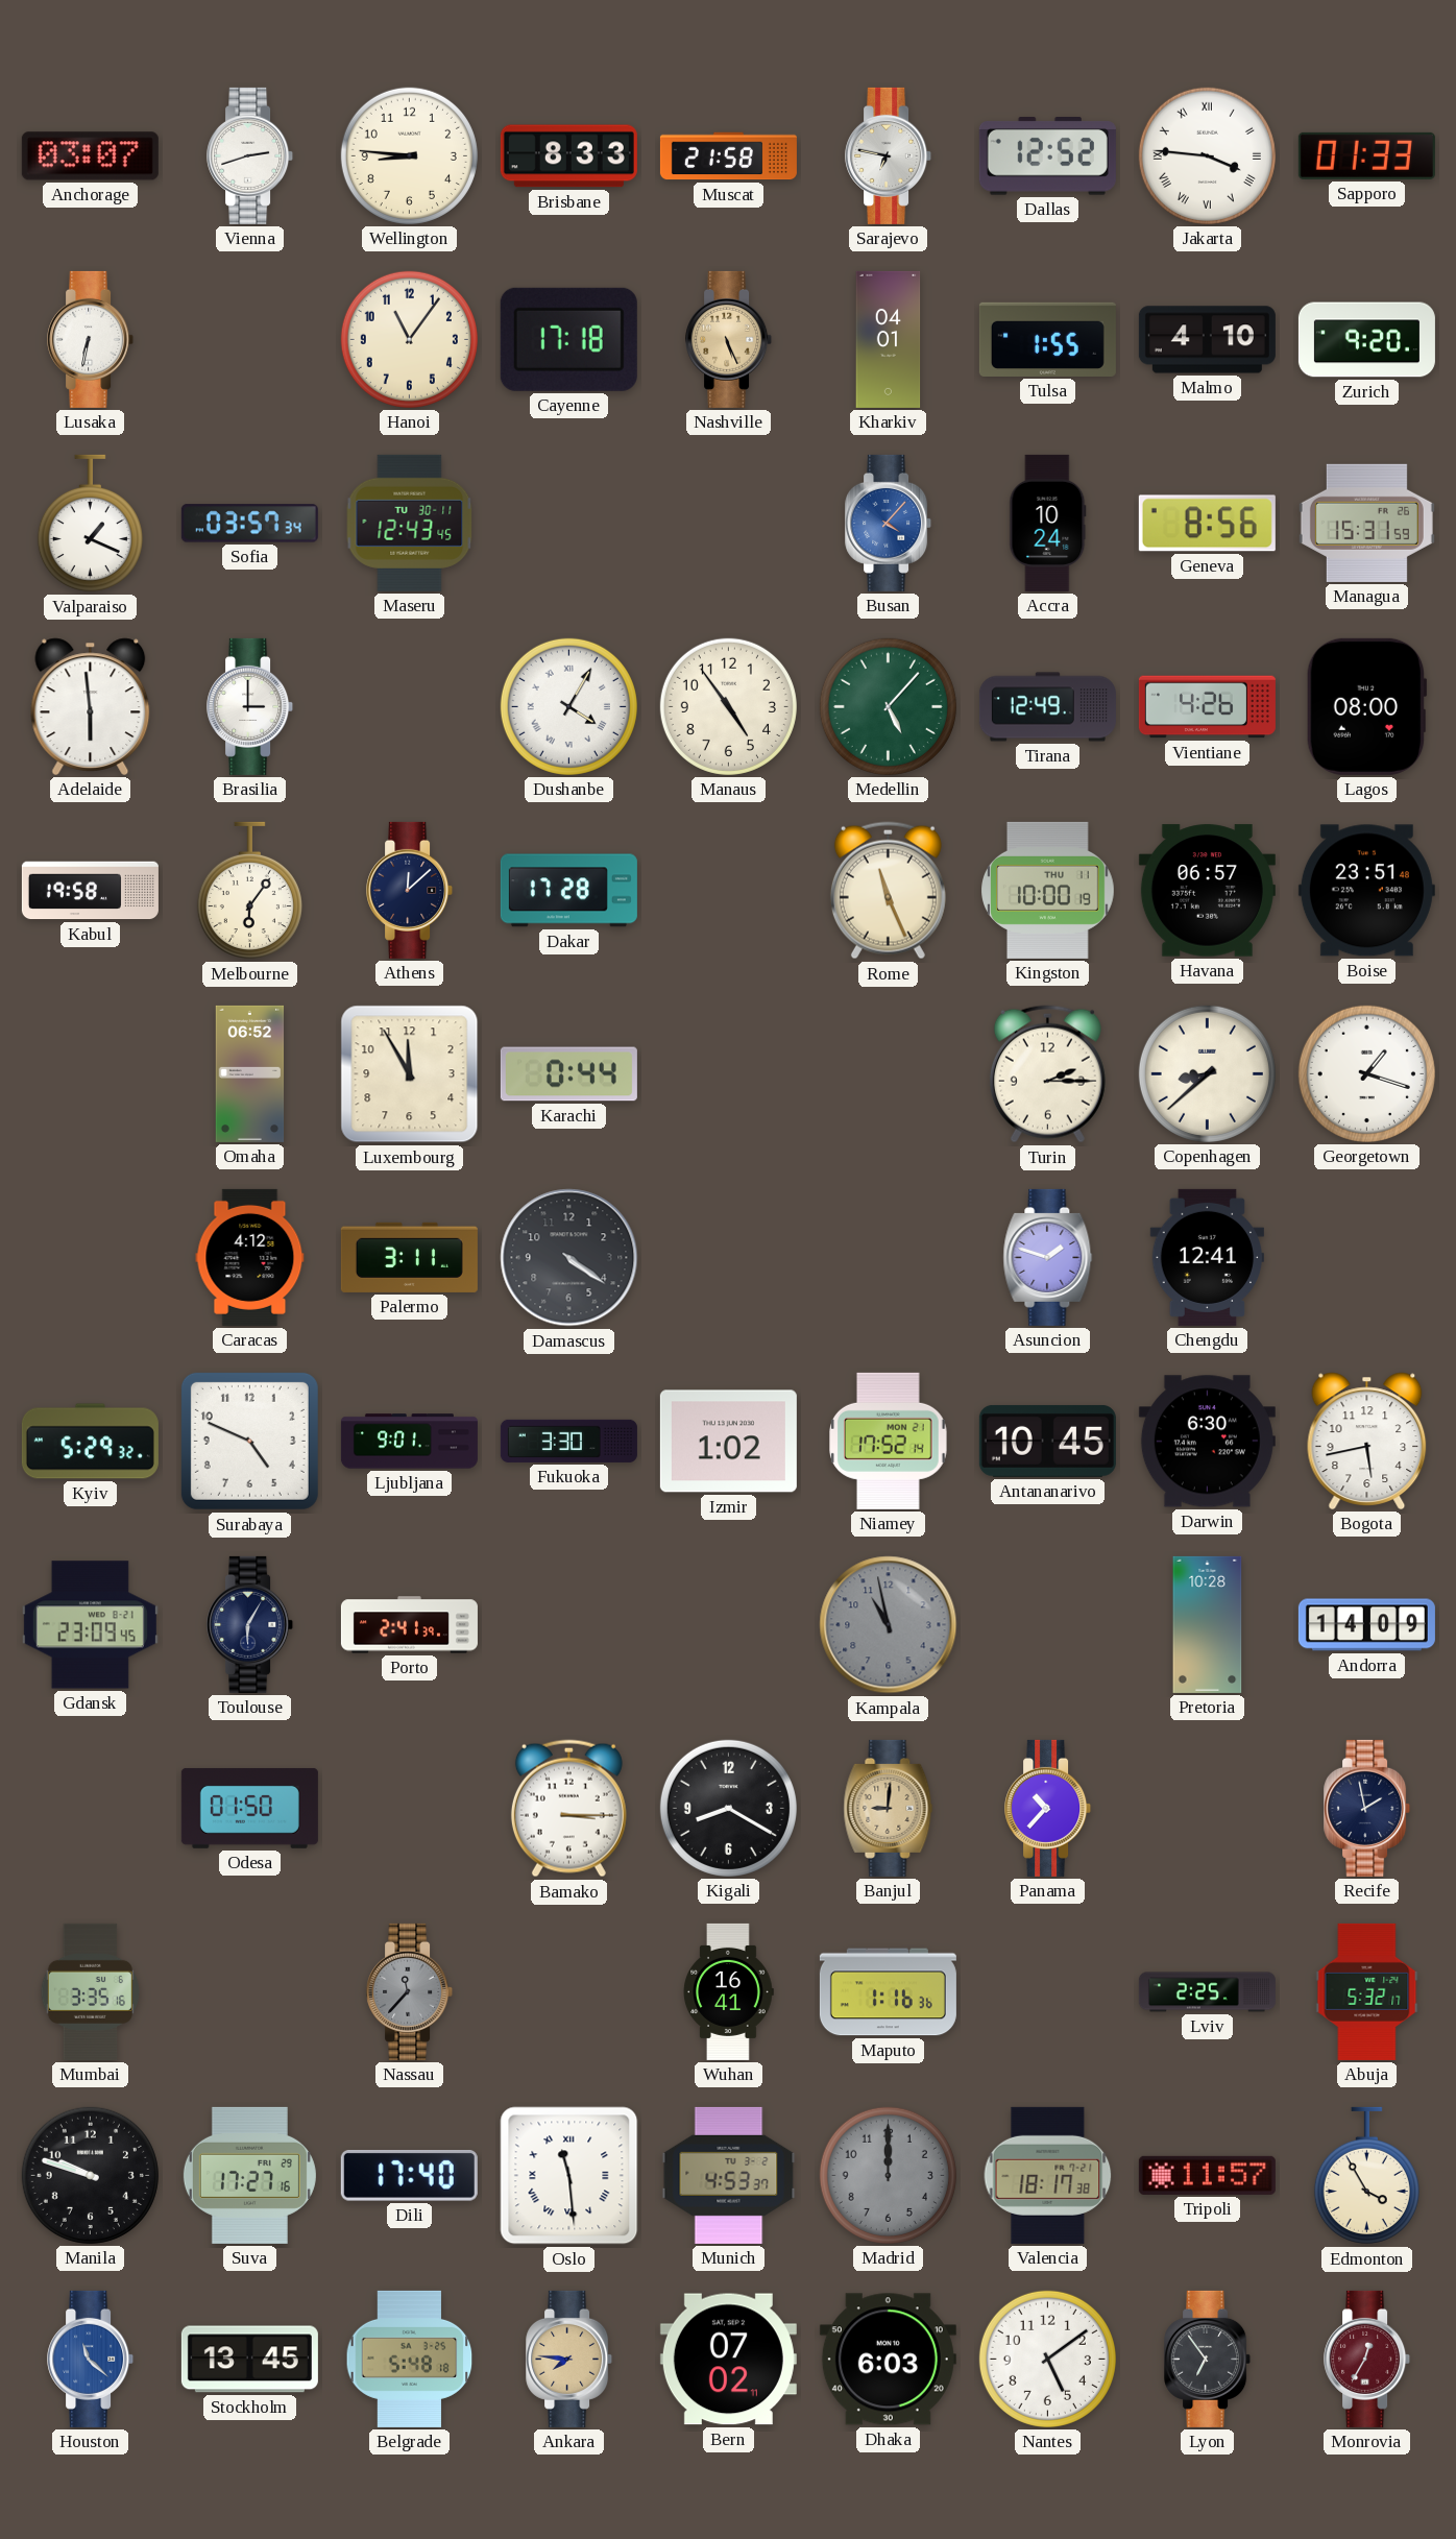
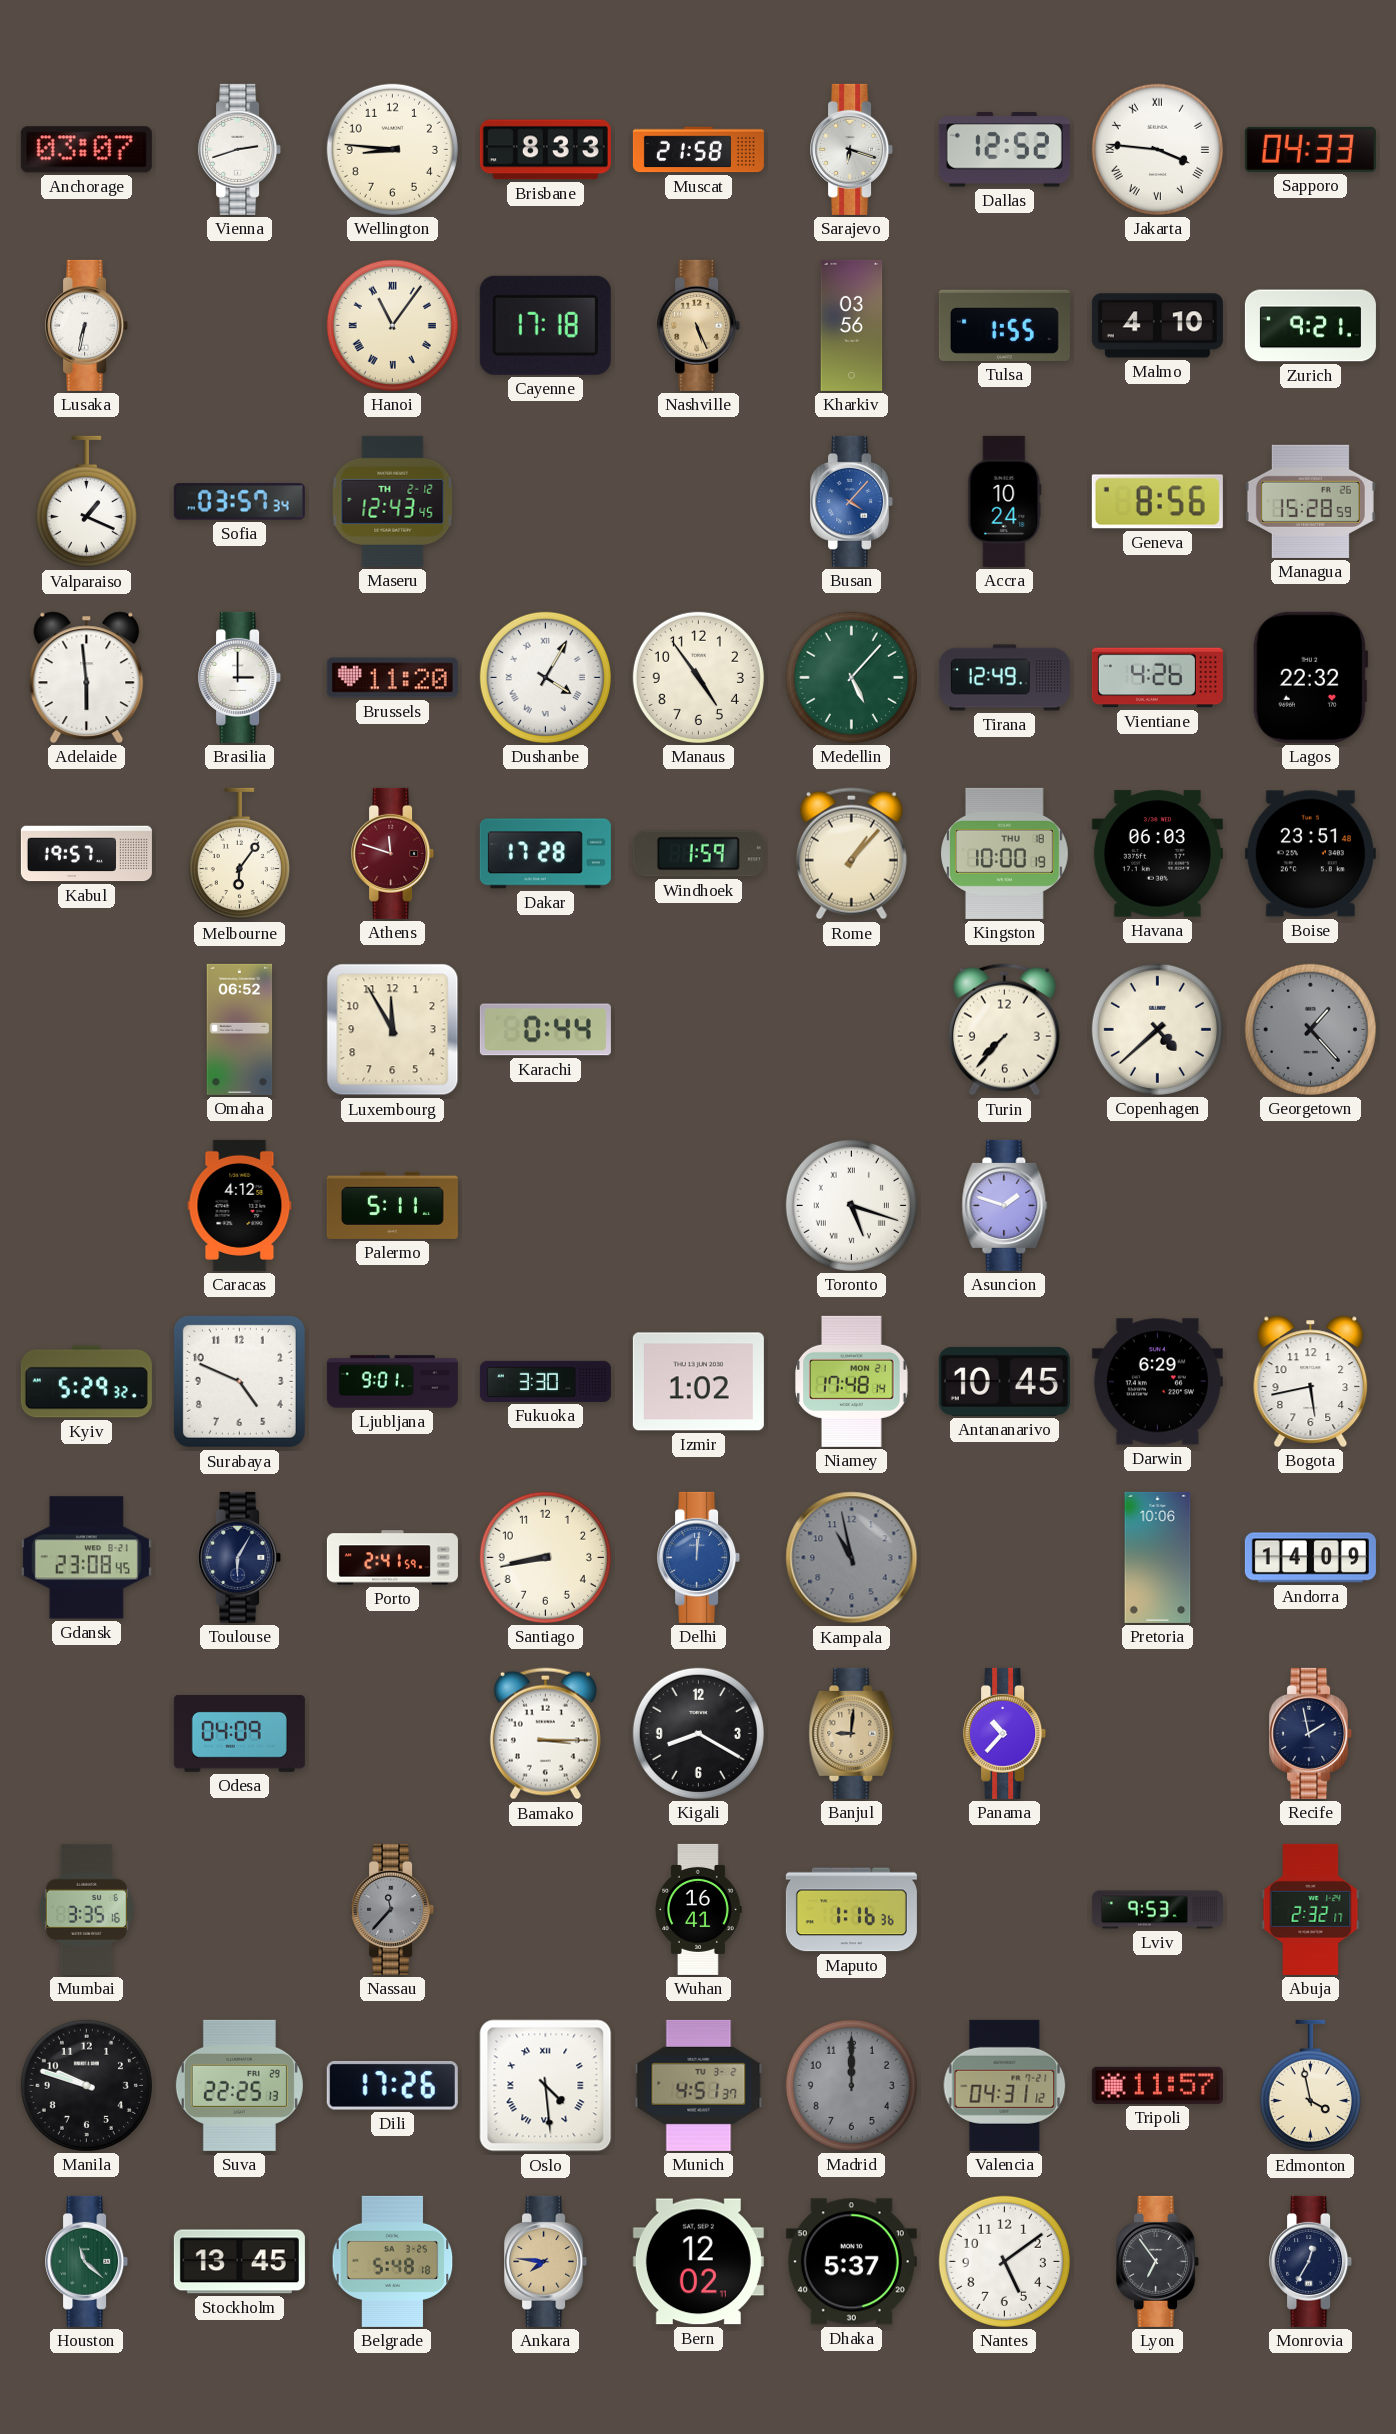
Sarajevo: 6:47 -> 6:18
Sapporo: 01:33 -> 04:33
Hanoi numerals: Arabic -> Roman
Kharkiv: 04:01 -> 03:56
Zurich: 9:20 -> 9:21
Maseru date: TU 30-11 -> TH 2-12
Managua: 15:31 -> 15:28
Brussels: none -> 11:20
Lagos: 08:00 -> 22:32
Kabul: 19:58 -> 19:57
Athens: 12:08 -> 11:48
Athens dial: navy -> burgundy
Windhoek: none -> 1:59
Rome: 11:26 -> 1:07
Kingston date: THU 11 -> THU 18
Havana: 06:57 -> 06:03
Turin: 2:15 -> 7:37
Copenhagen: 8:38 -> 4:38
Georgetown: 1:18 -> 1:23
Georgetown dial: white -> grey
Palermo: 3:11 -> 5:11
Damascus: 4:21 -> none
Toronto: none -> 5:18
Chengdu: 12:41 -> none
Niamey: 17:52 -> 17:48
Darwin: 6:30 -> 6:29
Gdansk: 23:09 -> 23:08
Porto: 2:41:39 -> 2:41:59
Santiago: none -> 8:43
Delhi: none -> 12:01
Pretoria: 10:28 -> 10:06
Odesa: 01:50 -> 04:09
Lviv: 2:25 -> 9:53
Abuja: 5:32 -> 2:32
Suva: 17:27 -> 22:25
Dili: 17:40 -> 17:26
Oslo: 11:29 -> 4:29
Munich: 4:53 -> 4:51
Valencia: 18:17 -> 04:31
Edmonton: 3:55 -> 3:58
Houston dial: blue -> green
Bern: 07:02 -> 12:02
Dhaka: 6:03 -> 5:37
Monrovia dial: burgundy -> navy
